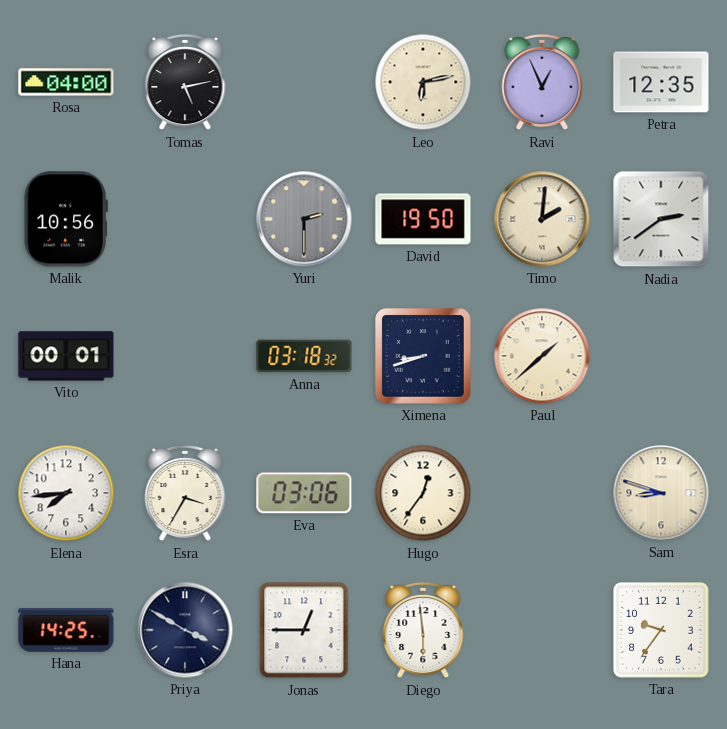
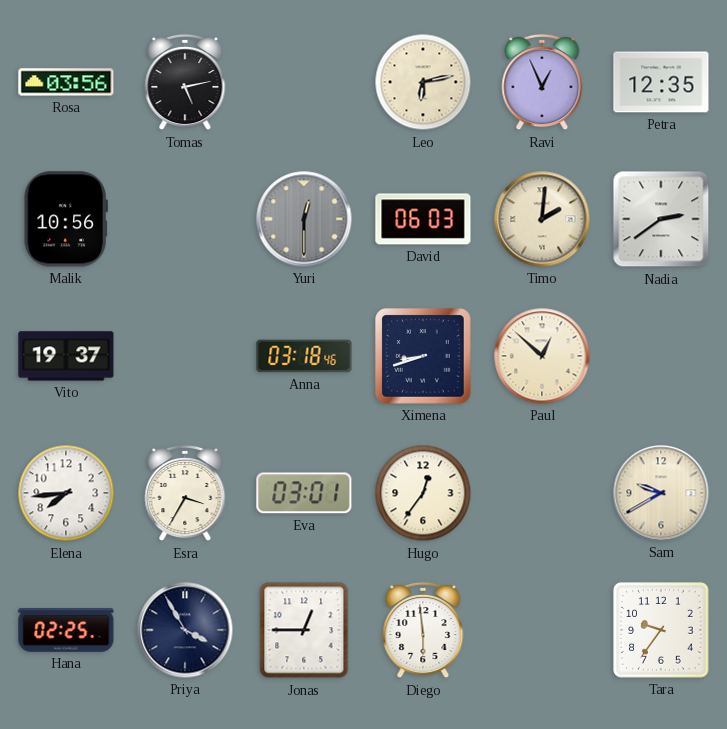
Rosa: 04:00 -> 03:56
Yuri: 2:30 -> 12:30
David: 19:50 -> 06:03
Vito: 00:01 -> 19:37
Anna: 03:18:32 -> 03:18:46
Paul: 1:38 -> 12:52
Eva: 03:06 -> 03:01
Sam: 8:48 -> 9:40
Hana: 14:25 -> 02:25
Priya: 3:50 -> 3:55
